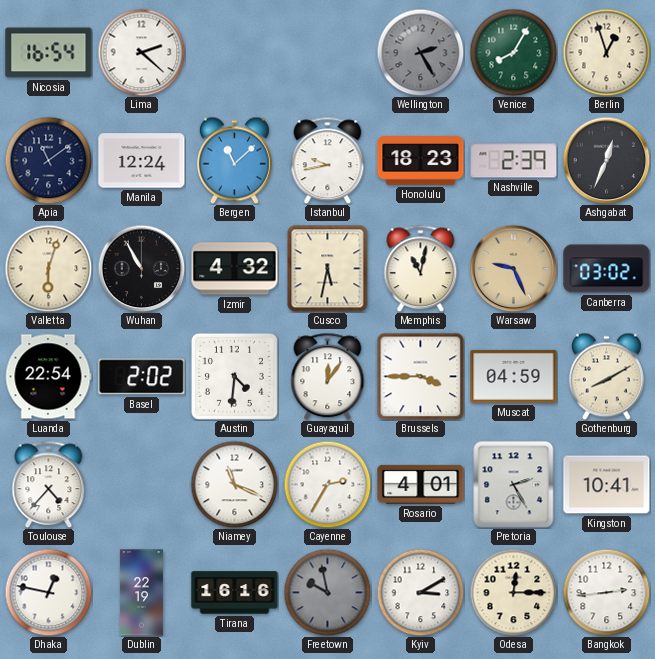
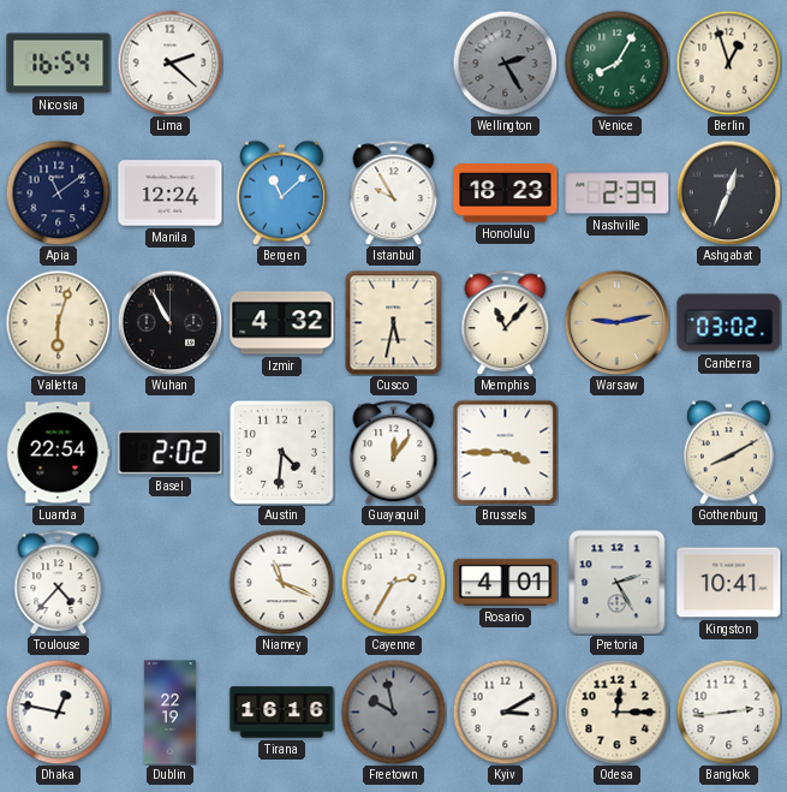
Istanbul: 9:43 -> 9:55
Memphis: 11:02 -> 11:07
Warsaw: 9:26 -> 9:13
Muscat: 04:59 -> none
